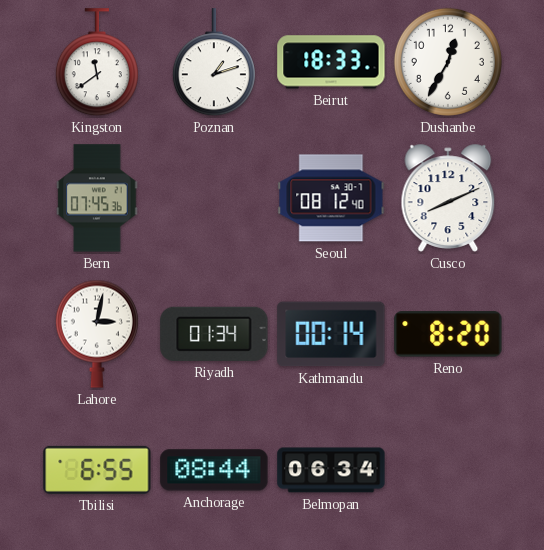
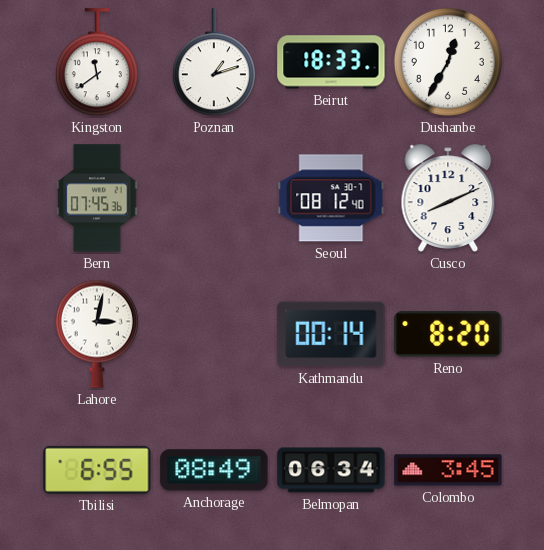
Riyadh: 01:34 -> none
Anchorage: 08:44 -> 08:49
Colombo: none -> 3:45
